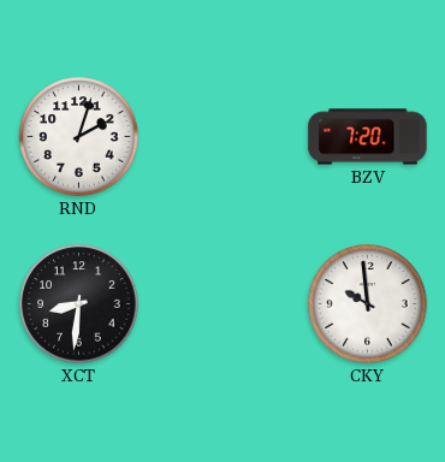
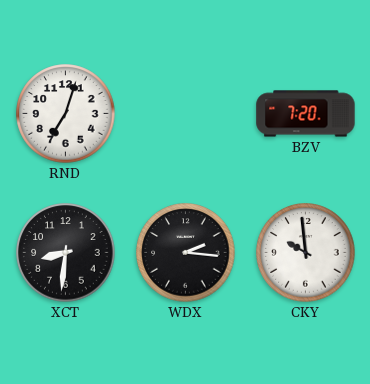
RND: 2:03 -> 7:03
WDX: none -> 2:16
